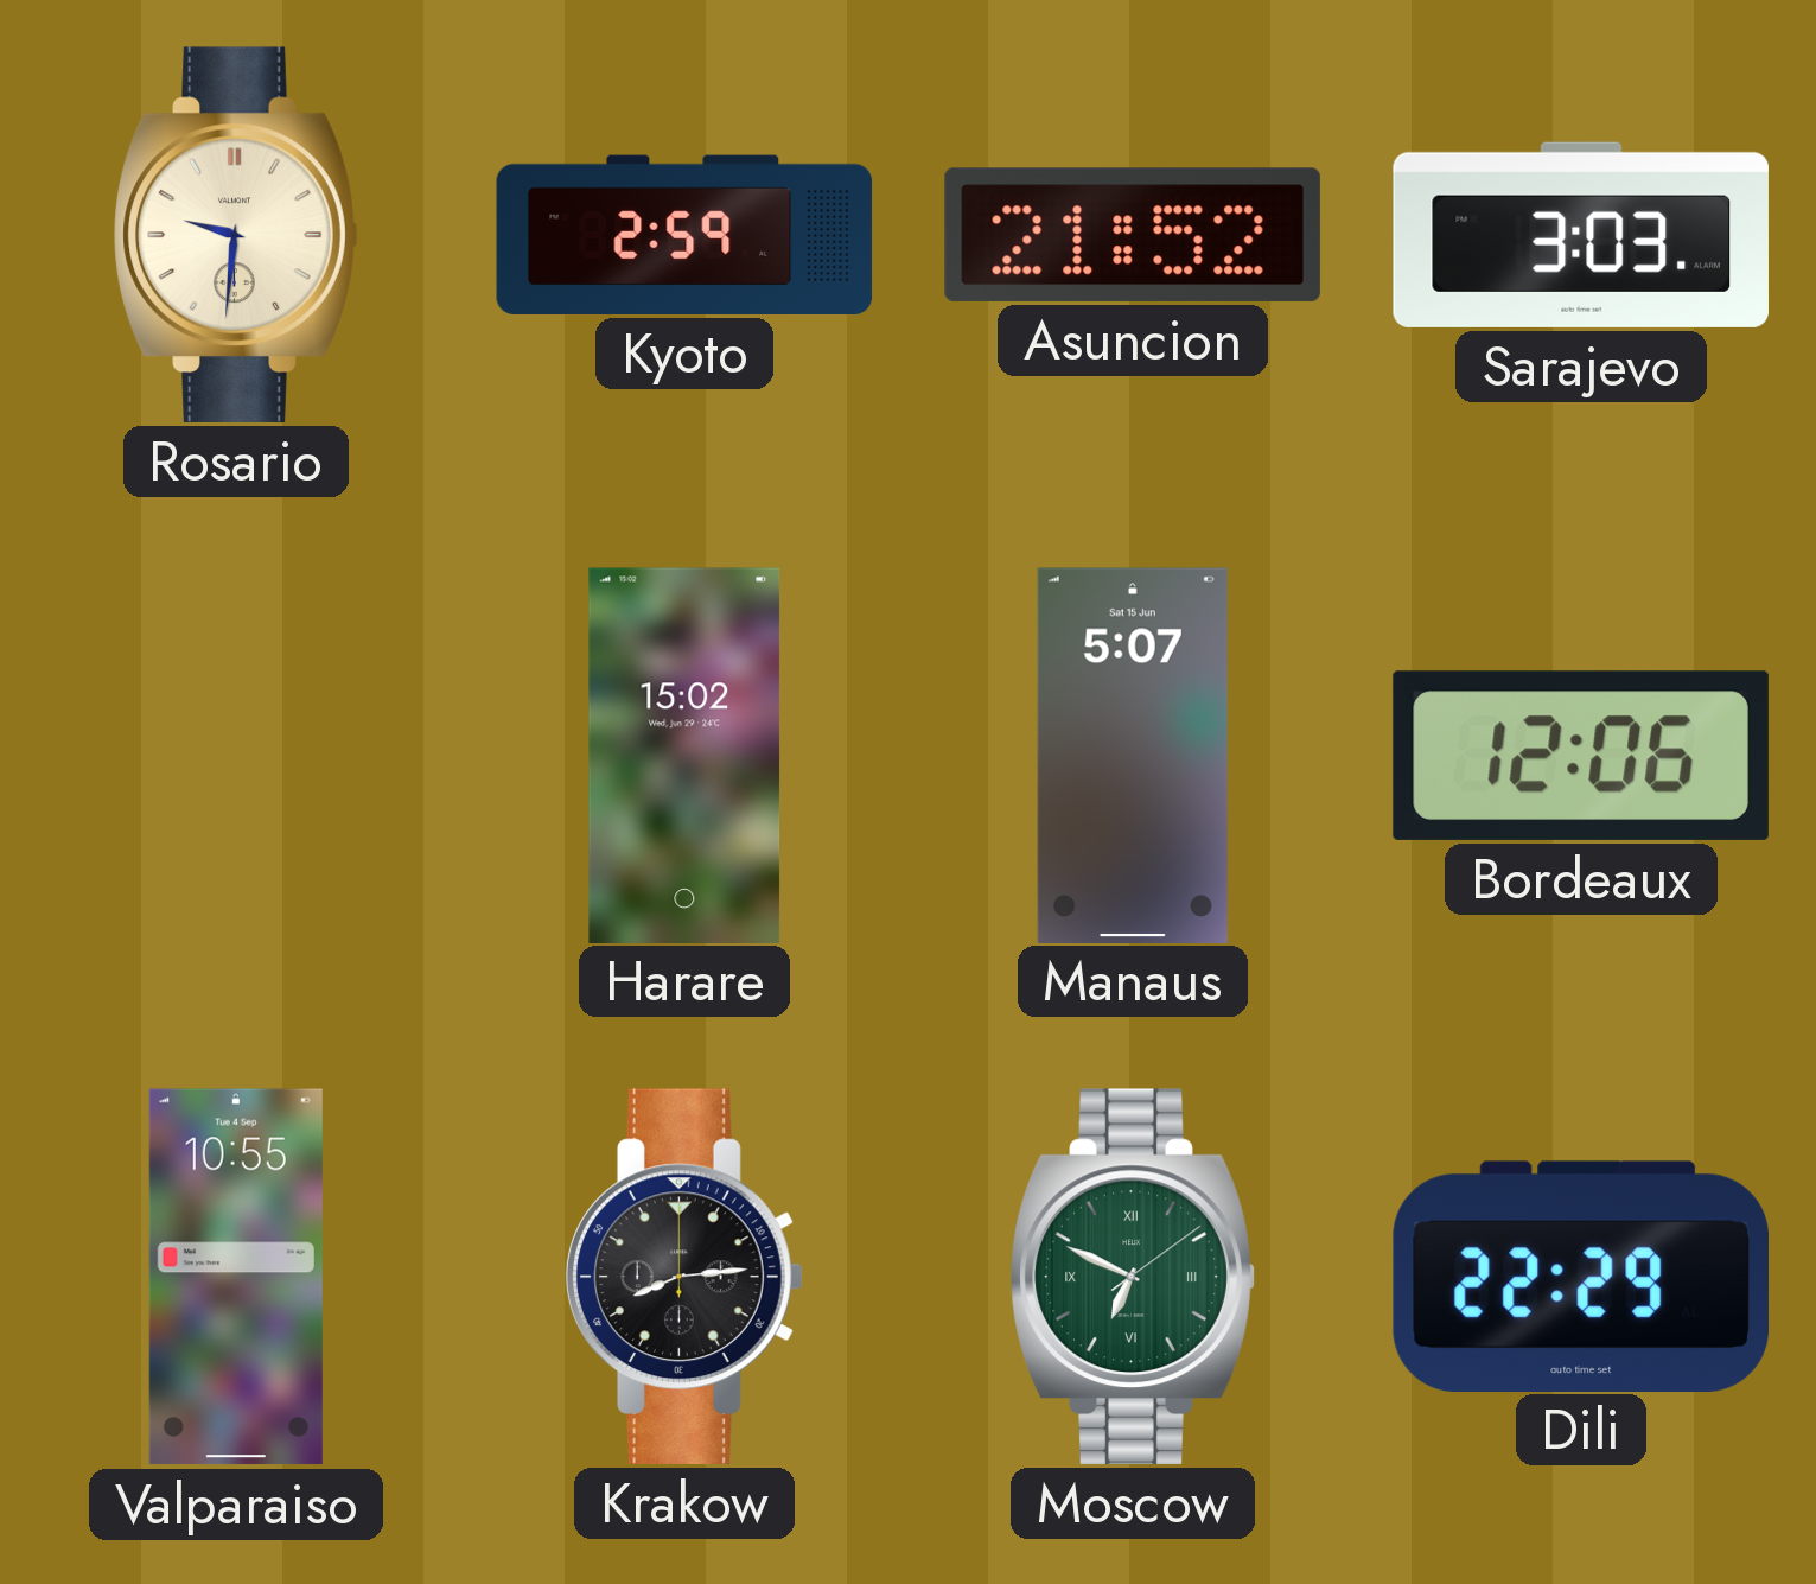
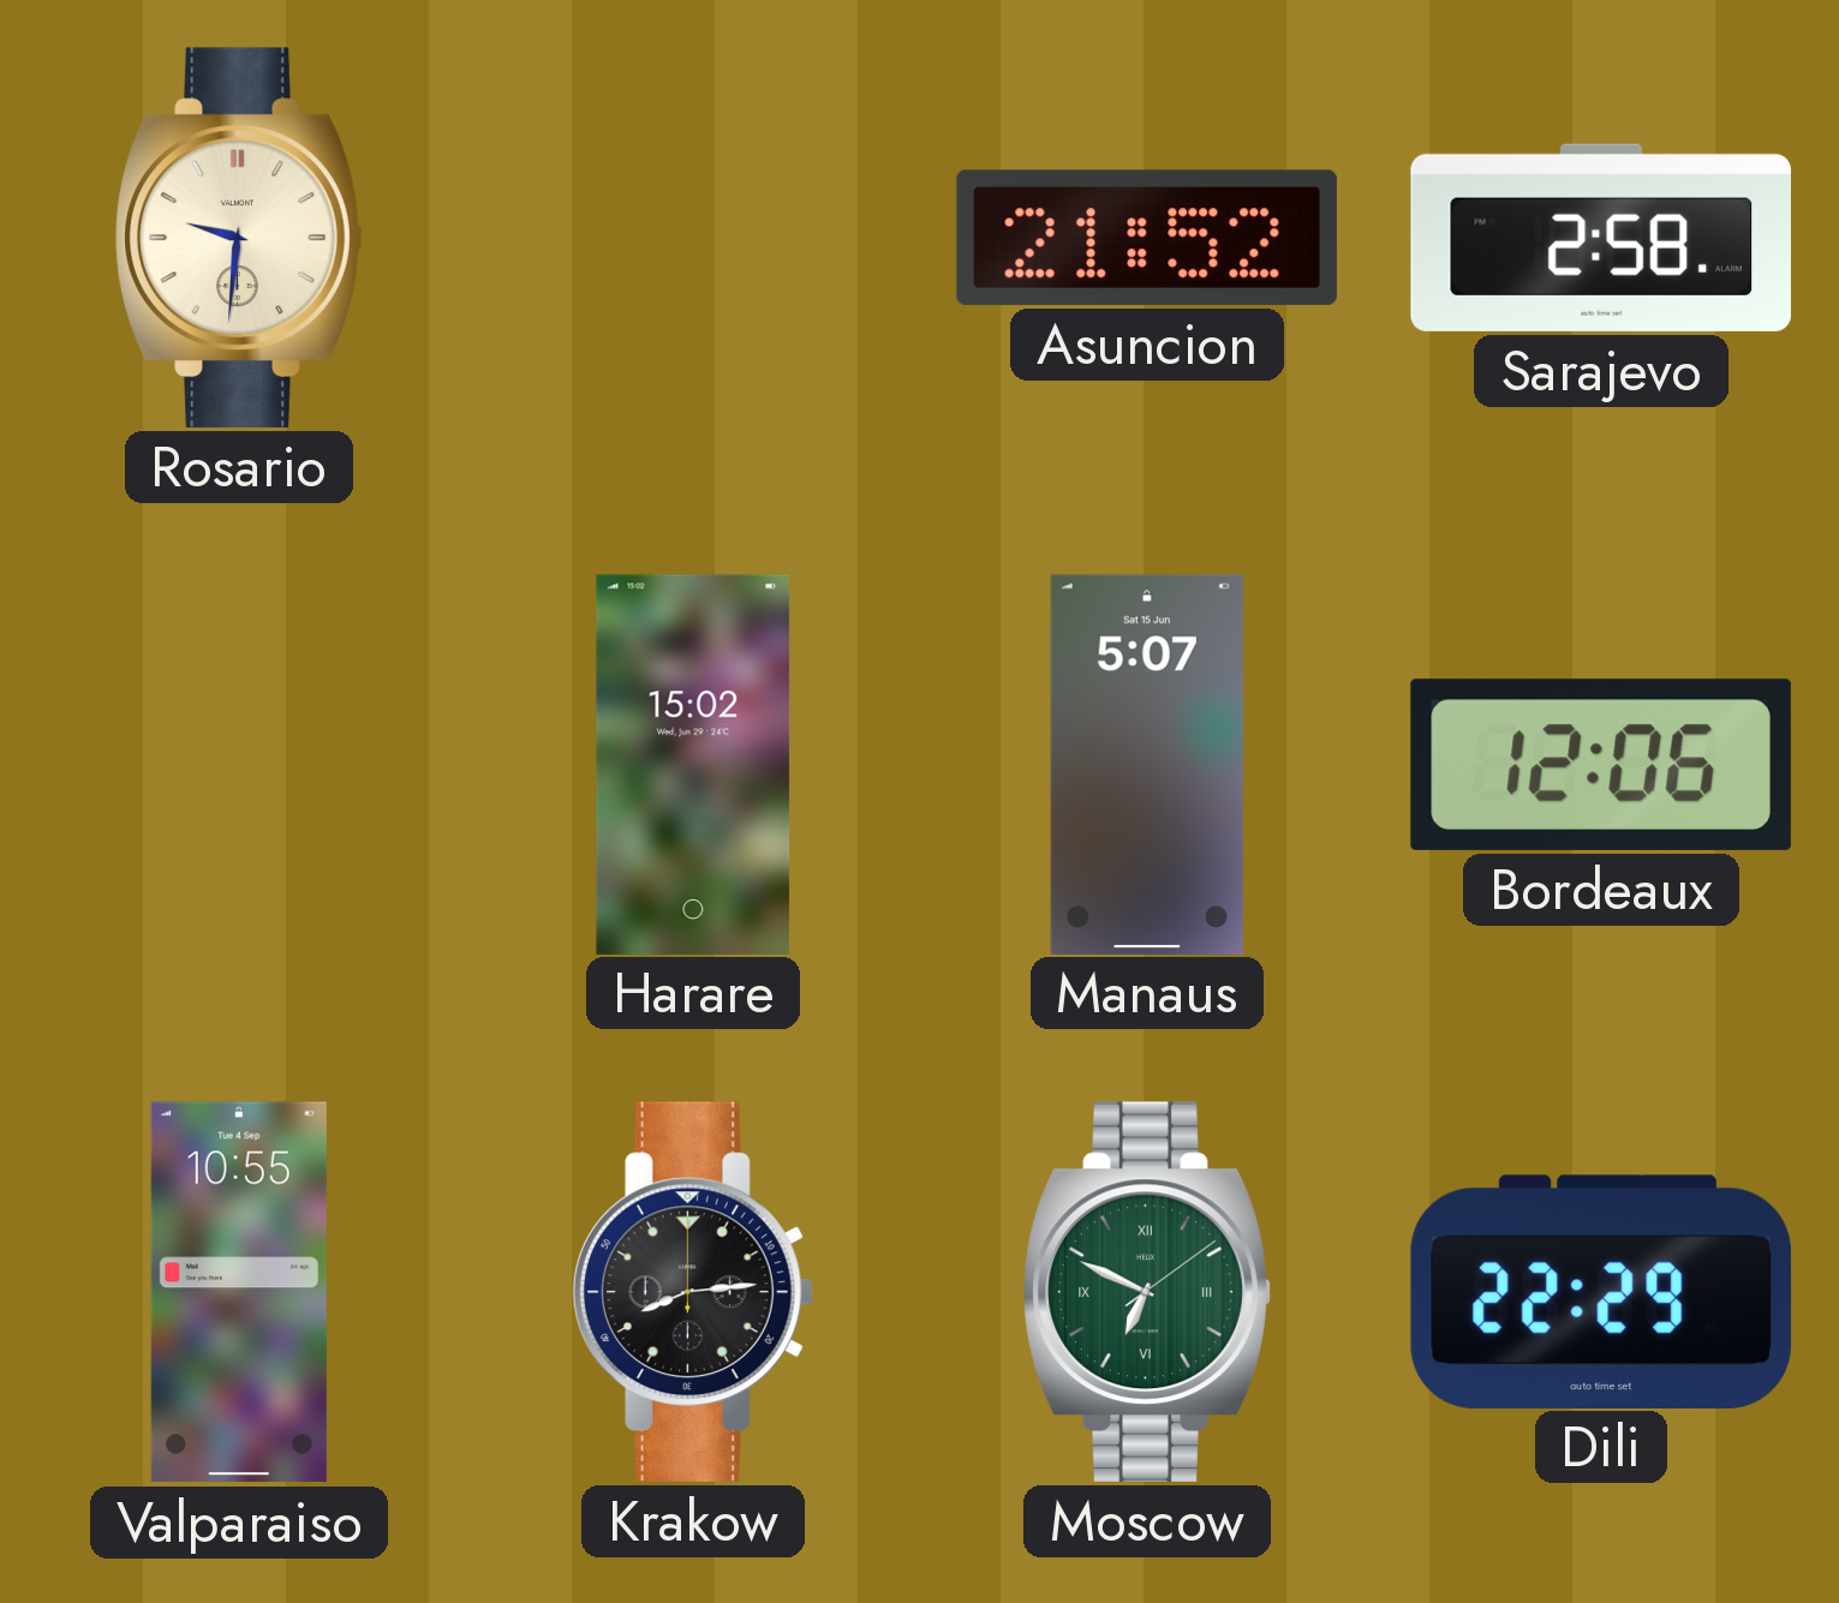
Kyoto: 2:59 -> none
Sarajevo: 3:03 -> 2:58
